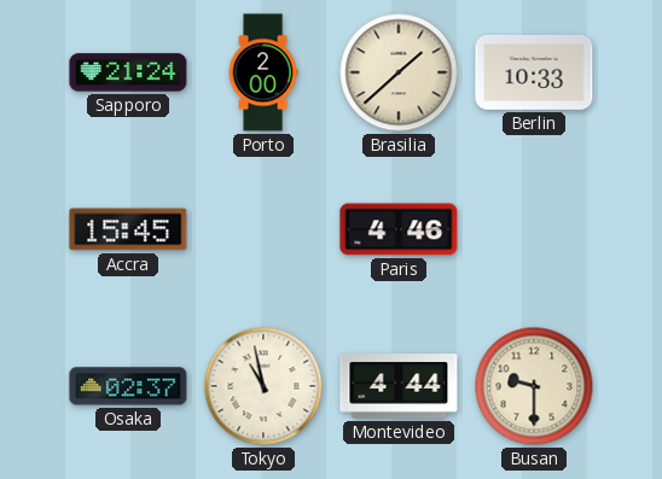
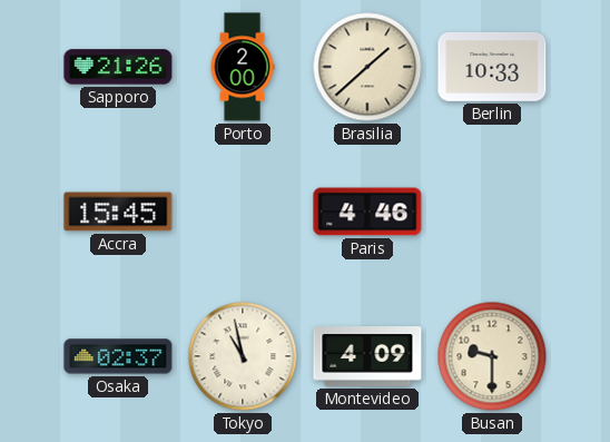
Sapporo: 21:24 -> 21:26
Montevideo: 4:44 -> 4:09
